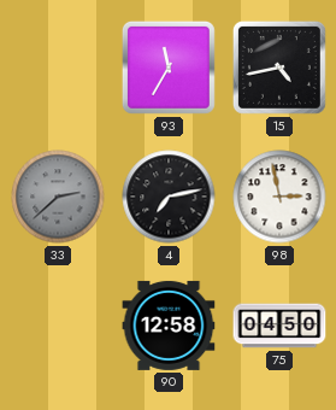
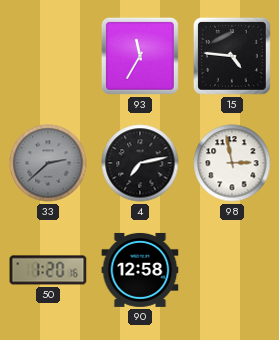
15: 4:43 -> 4:46
50: none -> 1:20
75: 04:50 -> none
